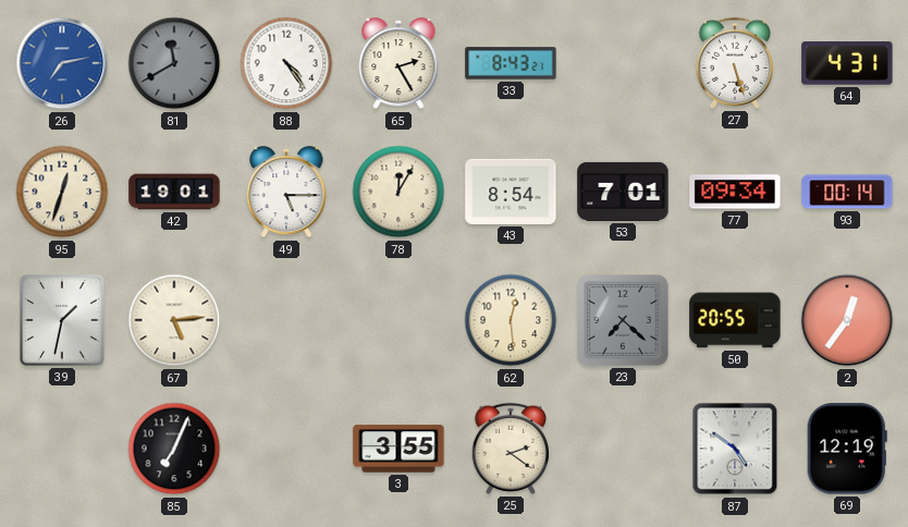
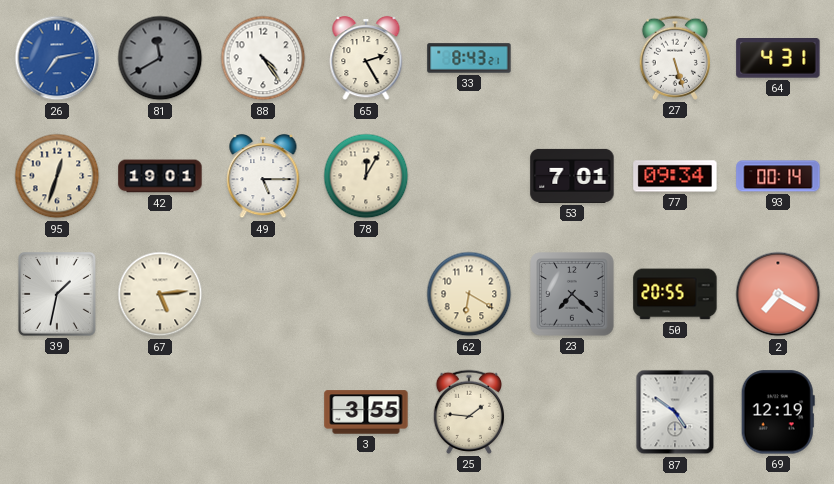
43: 8:54 -> none
62: 12:29 -> 6:20
2: 12:36 -> 7:20
85: 7:04 -> none
25: 2:21 -> 1:46
